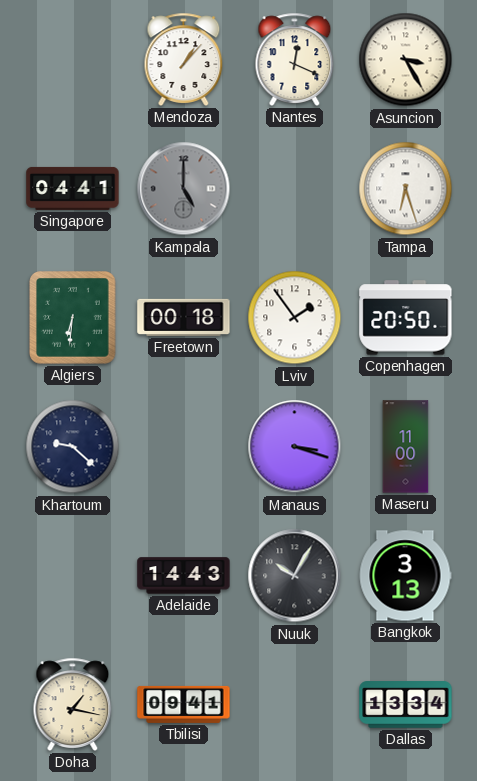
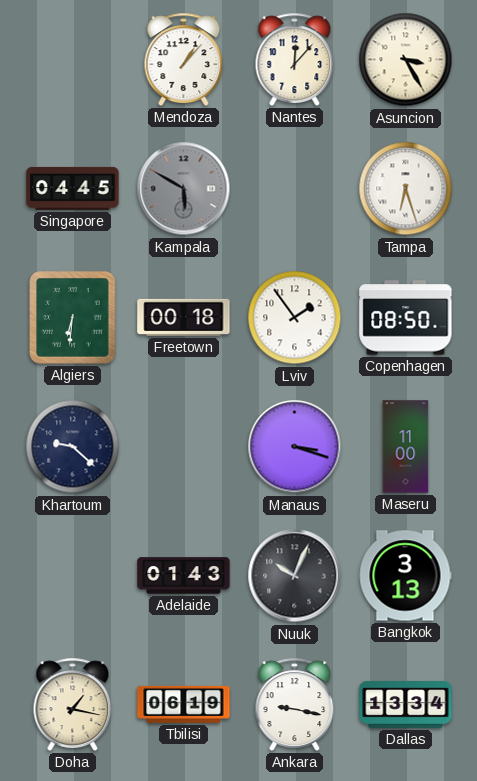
Nantes: 12:19 -> 12:07
Singapore: 04:41 -> 04:45
Kampala: 5:00 -> 5:50
Copenhagen: 20:50 -> 08:50
Adelaide: 14:43 -> 01:43
Nuuk: 10:05 -> 10:04
Tbilisi: 09:41 -> 06:19
Ankara: none -> 9:17
